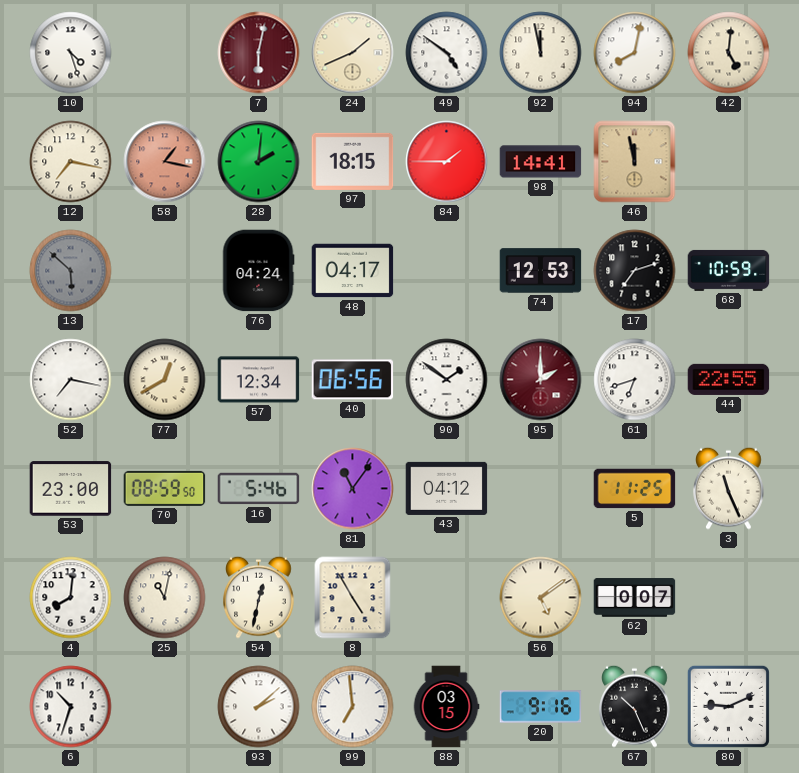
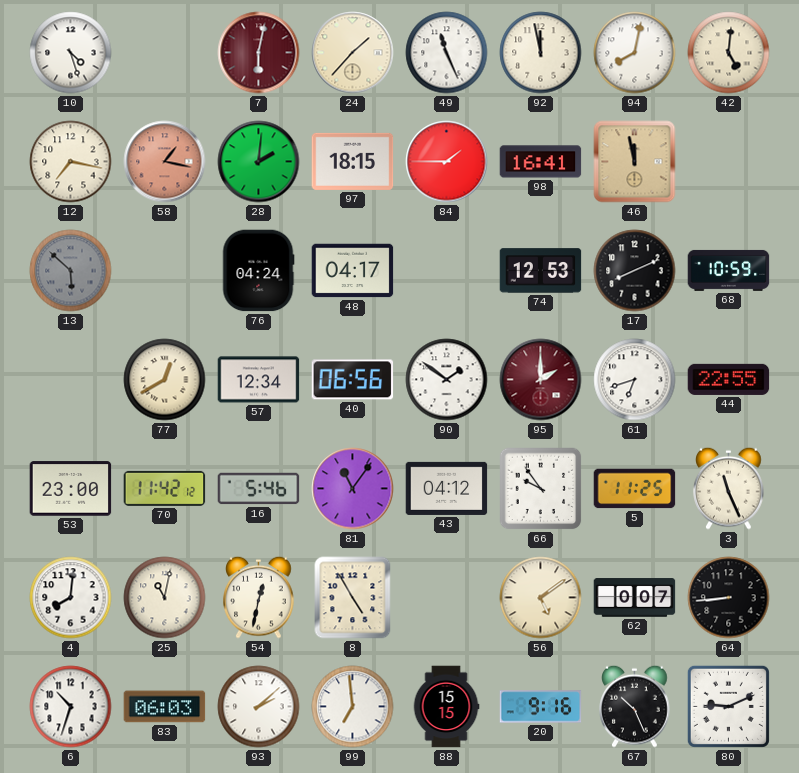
24: 1:41 -> 1:37
49: 4:51 -> 11:26
98: 14:41 -> 16:41
17: 7:12 -> 8:11
52: 7:17 -> none
70: 08:59 -> 11:42
66: none -> 9:54
64: none -> 8:44
83: none -> 06:03
88: 03:15 -> 15:15
